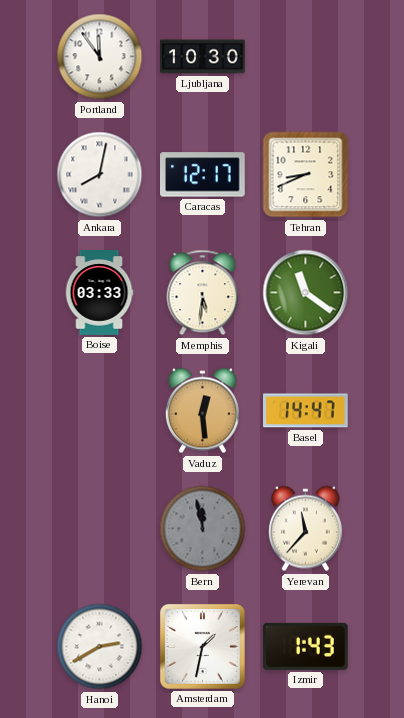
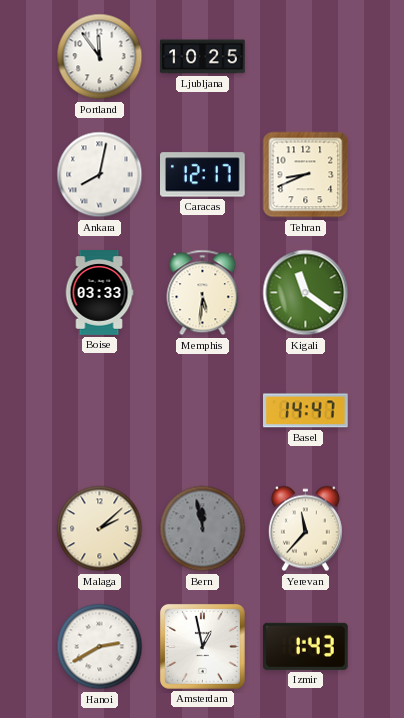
Ljubljana: 10:30 -> 10:25
Vaduz: 12:29 -> none
Malaga: none -> 2:08
Amsterdam: 1:32 -> 12:58
